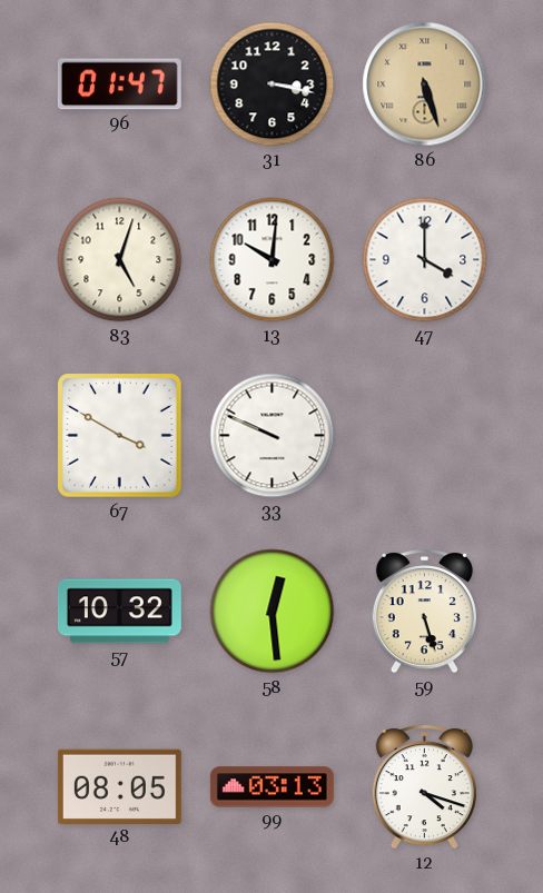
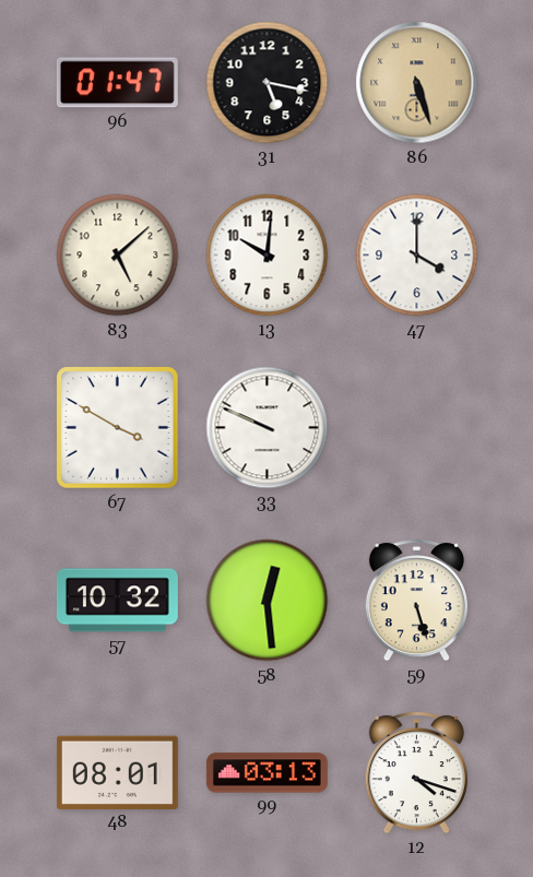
31: 3:17 -> 5:17
83: 5:03 -> 5:08
48: 08:05 -> 08:01
